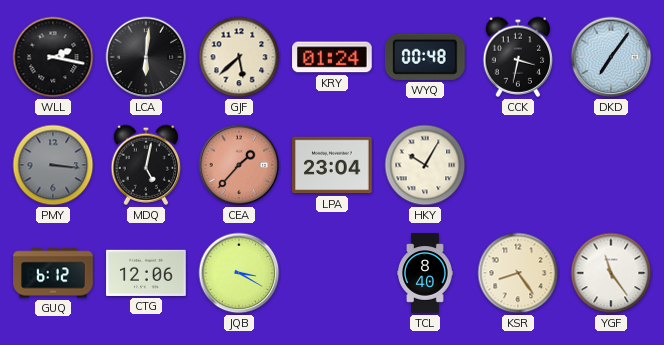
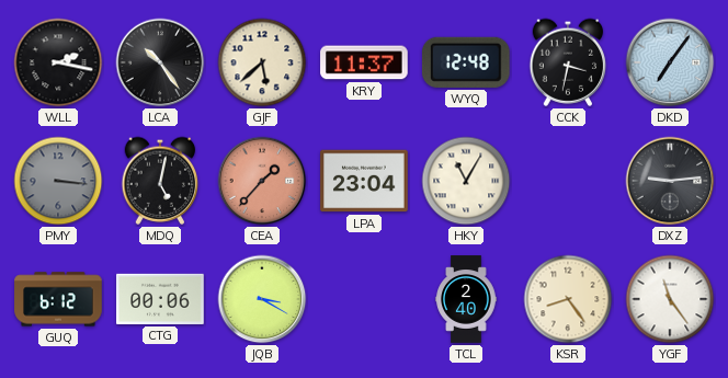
LCA: 6:01 -> 10:24
KRY: 01:24 -> 11:37
WYQ: 00:48 -> 12:48
HKY: 10:05 -> 11:05
DXZ: none -> 9:14
CTG: 12:06 -> 00:06
TCL: 8:40 -> 2:40
